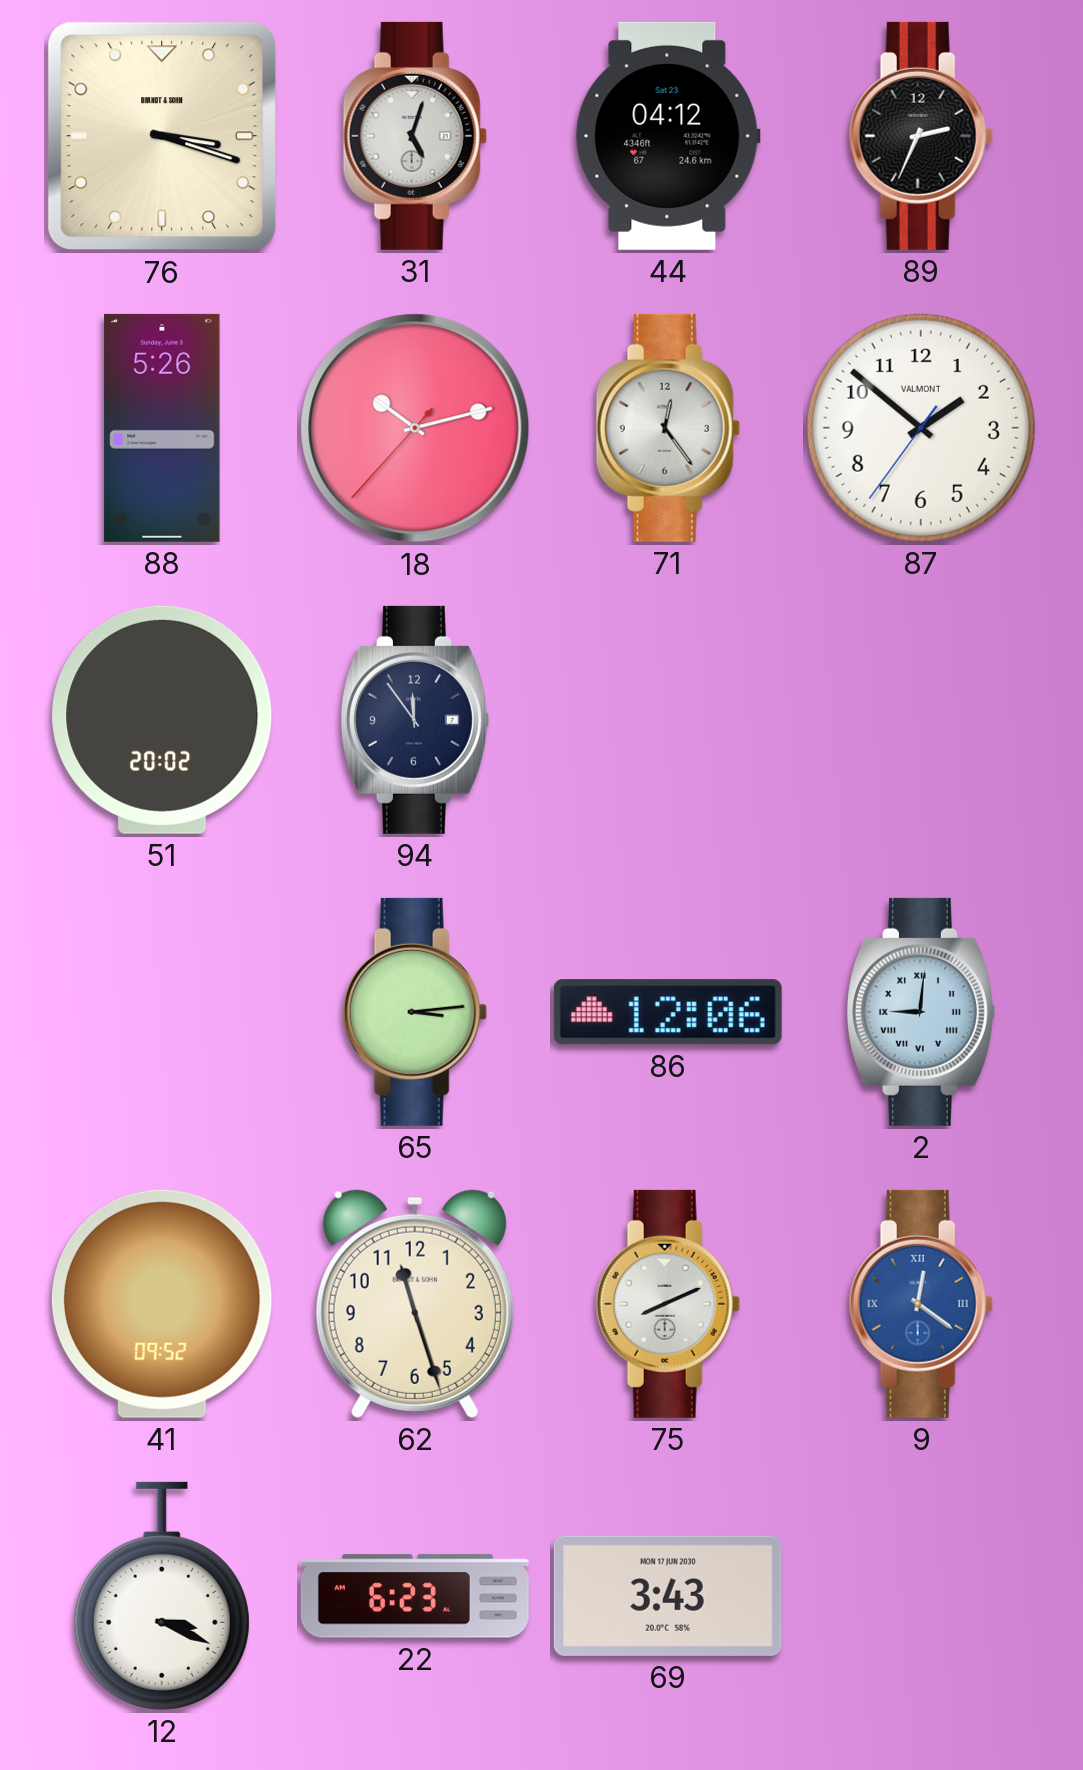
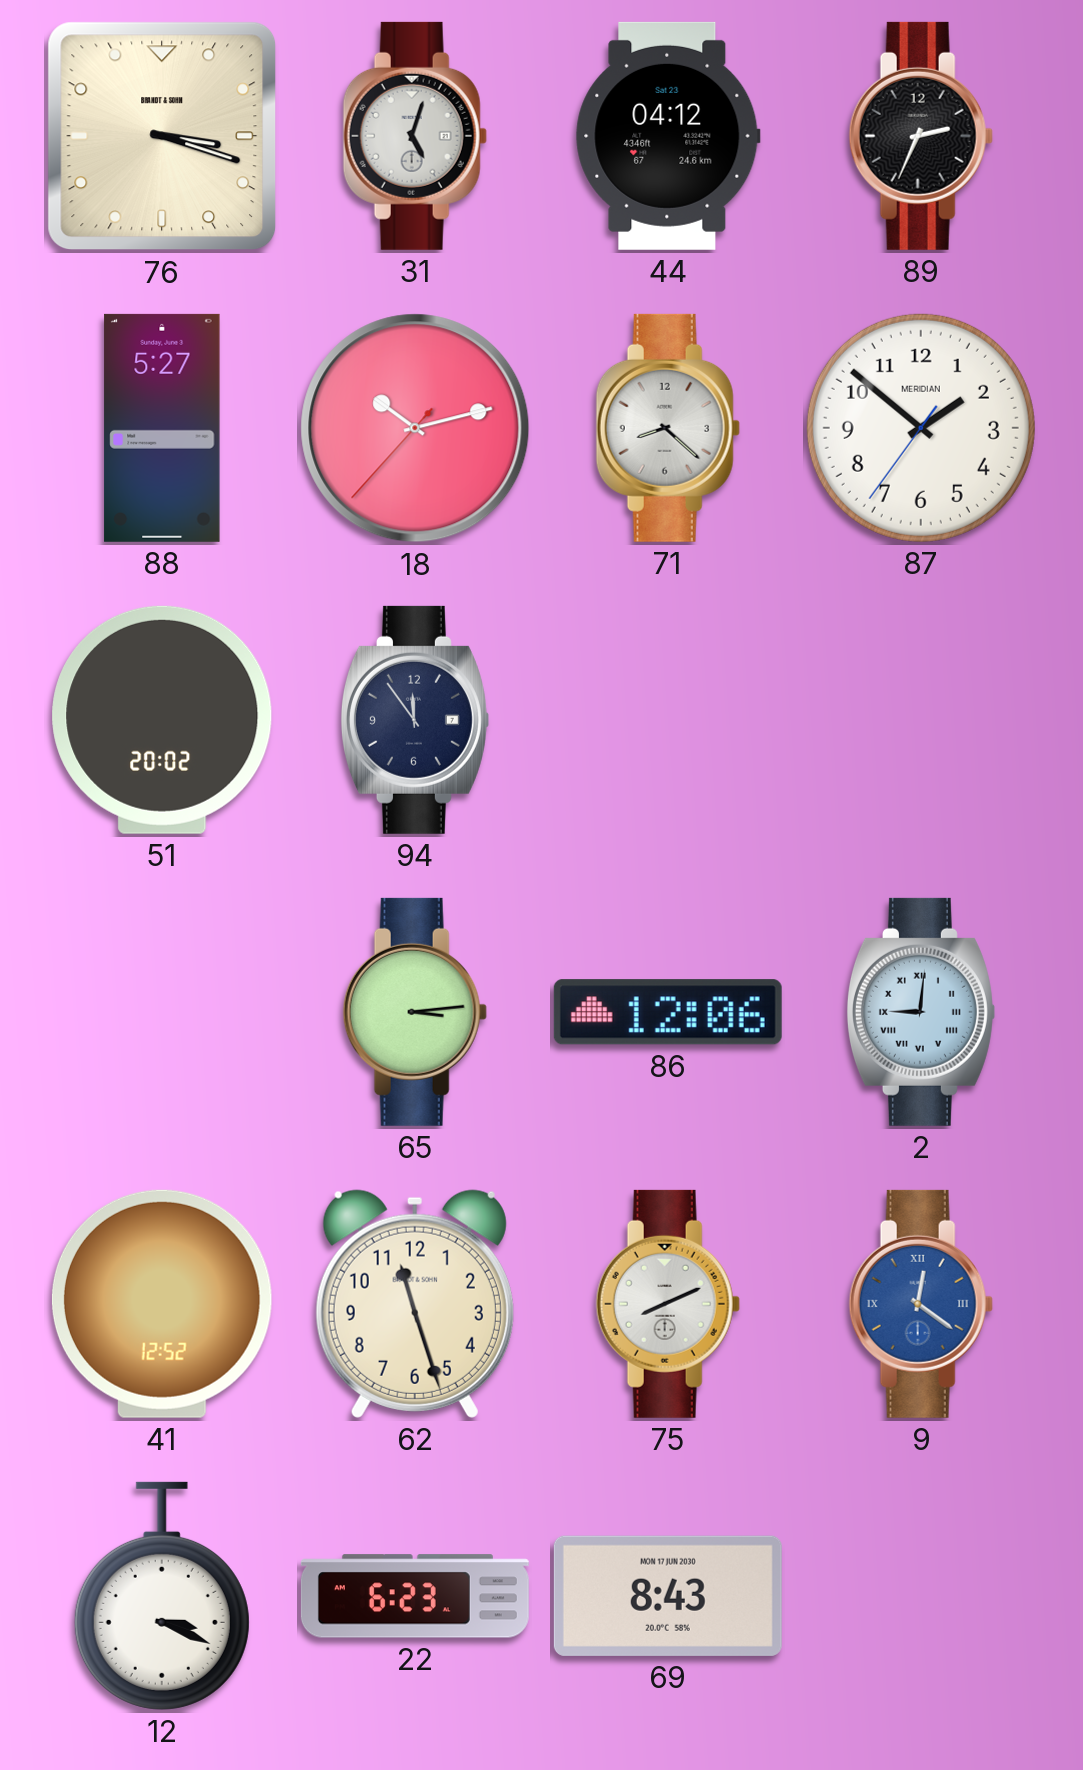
88: 5:26 -> 5:27
71: 12:24 -> 8:22
87 brand: VALMONT -> MERIDIAN
41: 09:52 -> 12:52
69: 3:43 -> 8:43
